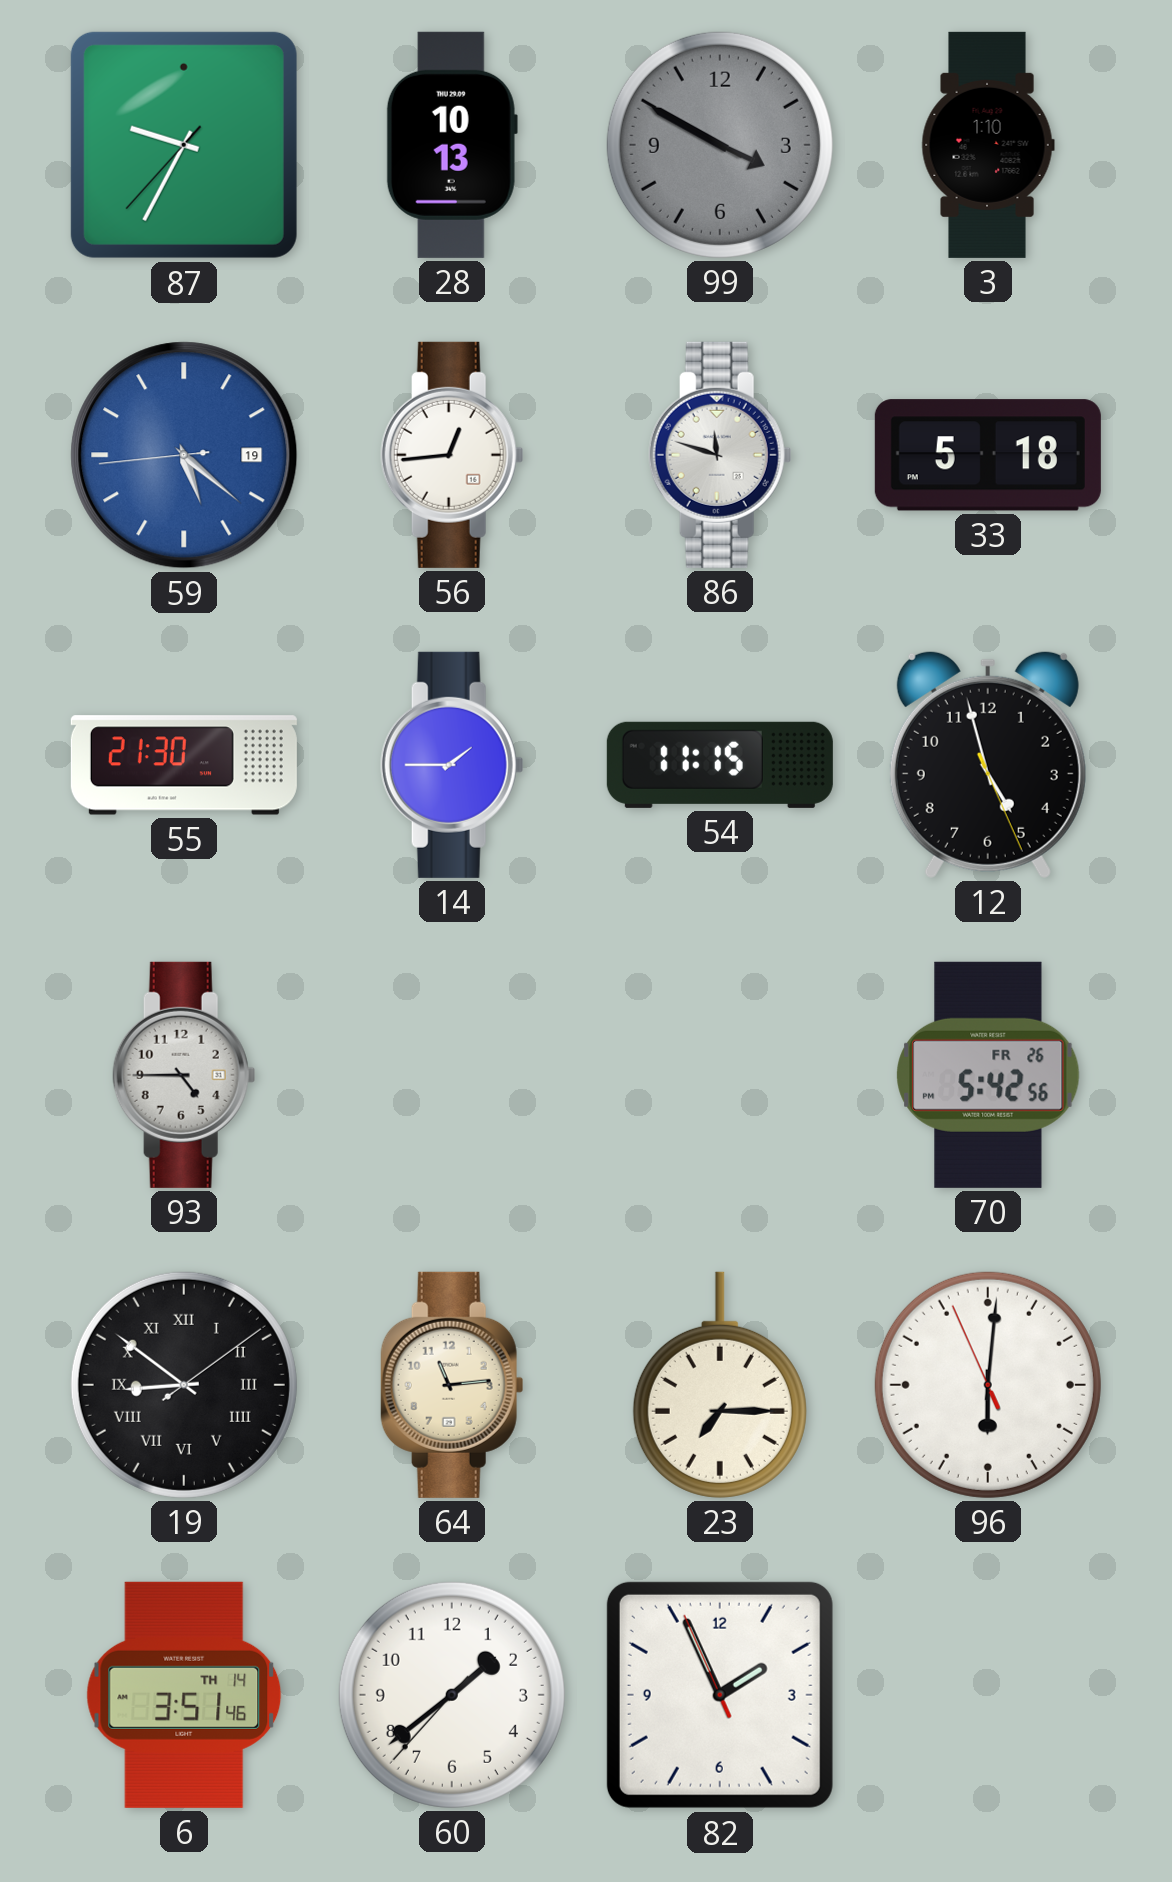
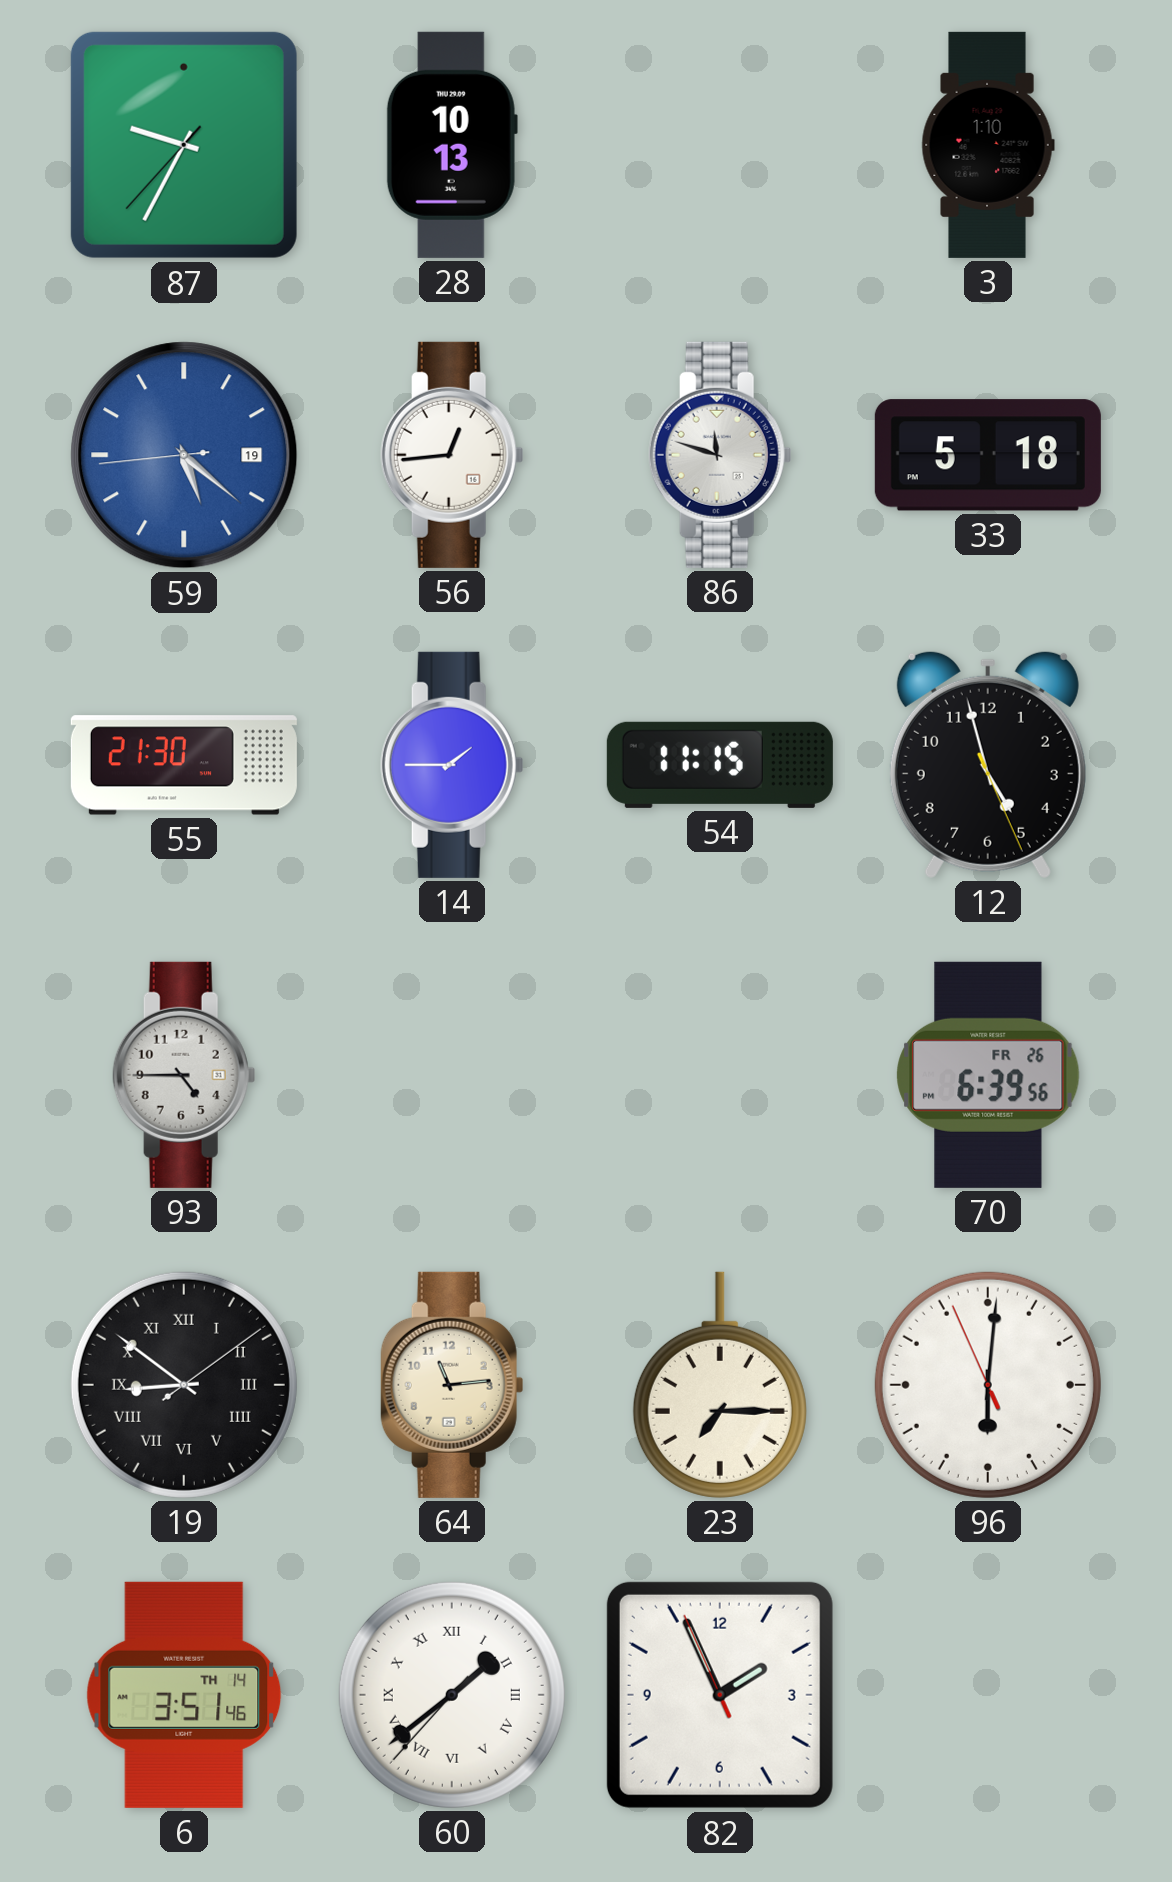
99: 3:49 -> none
70: 5:42 -> 6:39
60 numerals: Arabic -> Roman
